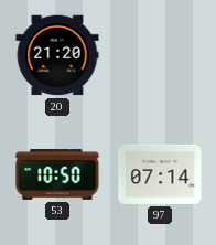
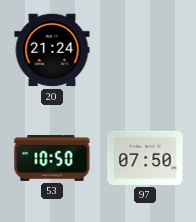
20: 21:20 -> 21:24
97: 07:14 -> 07:50
